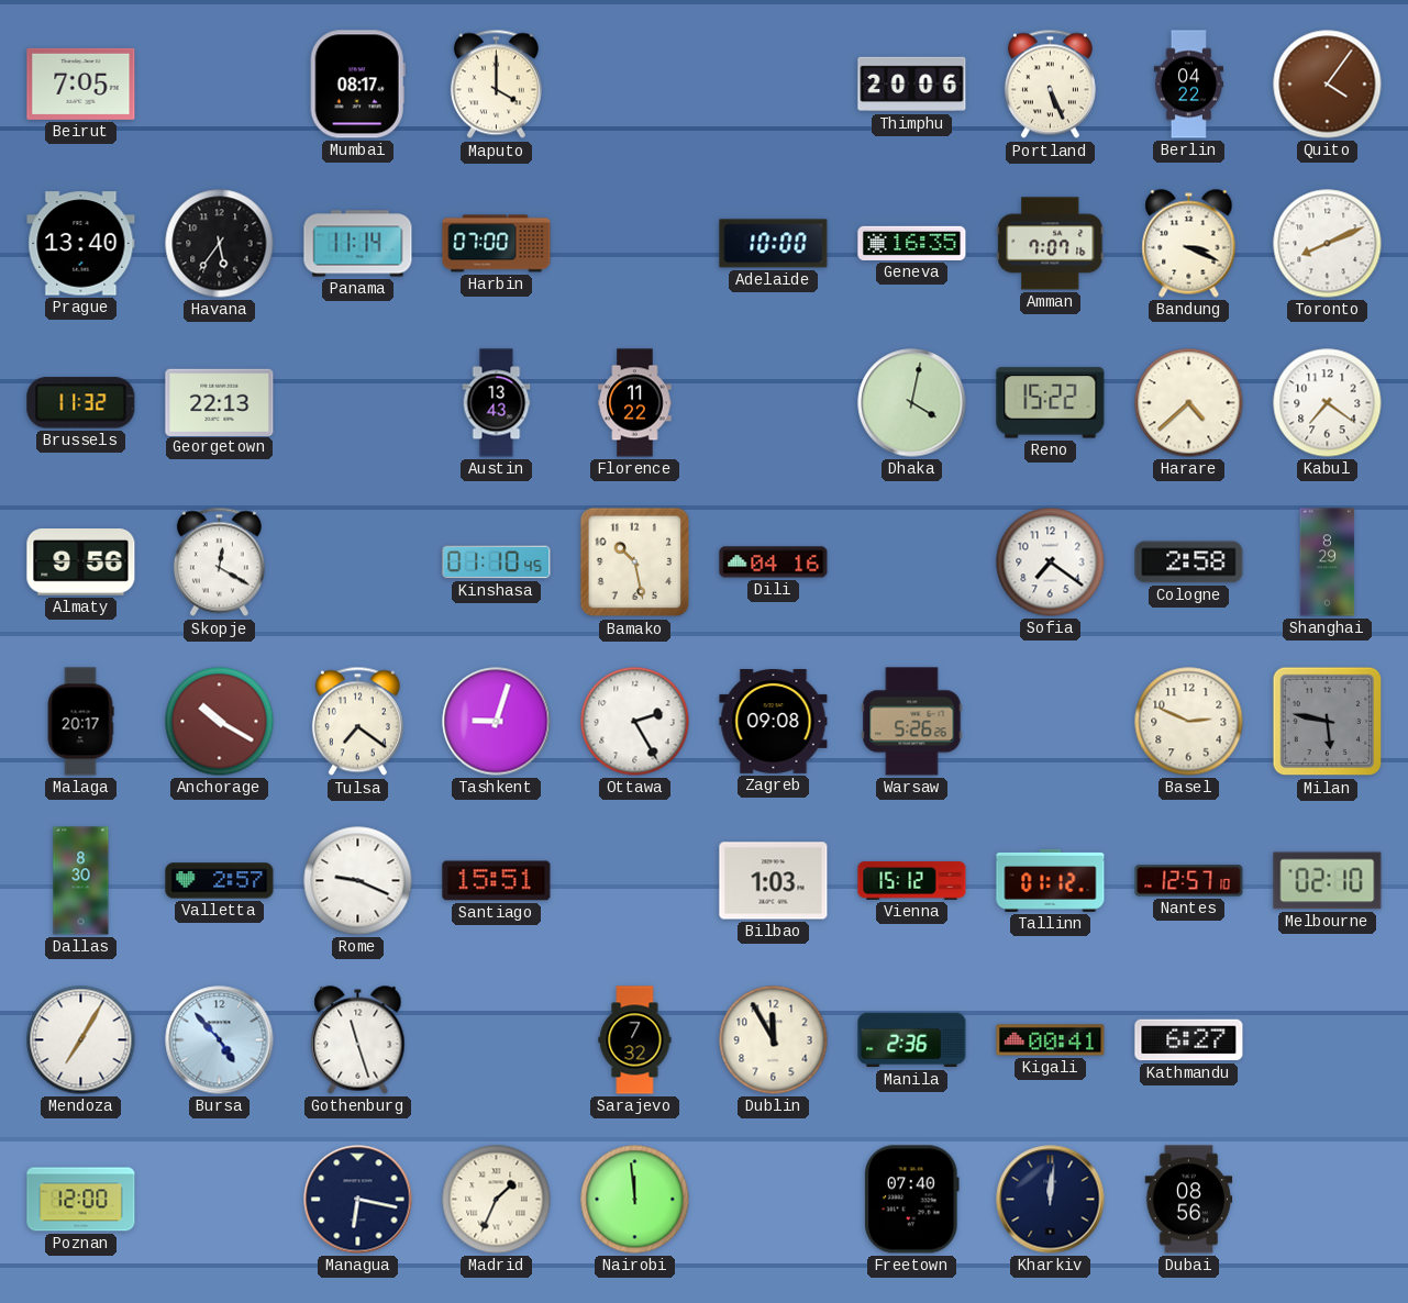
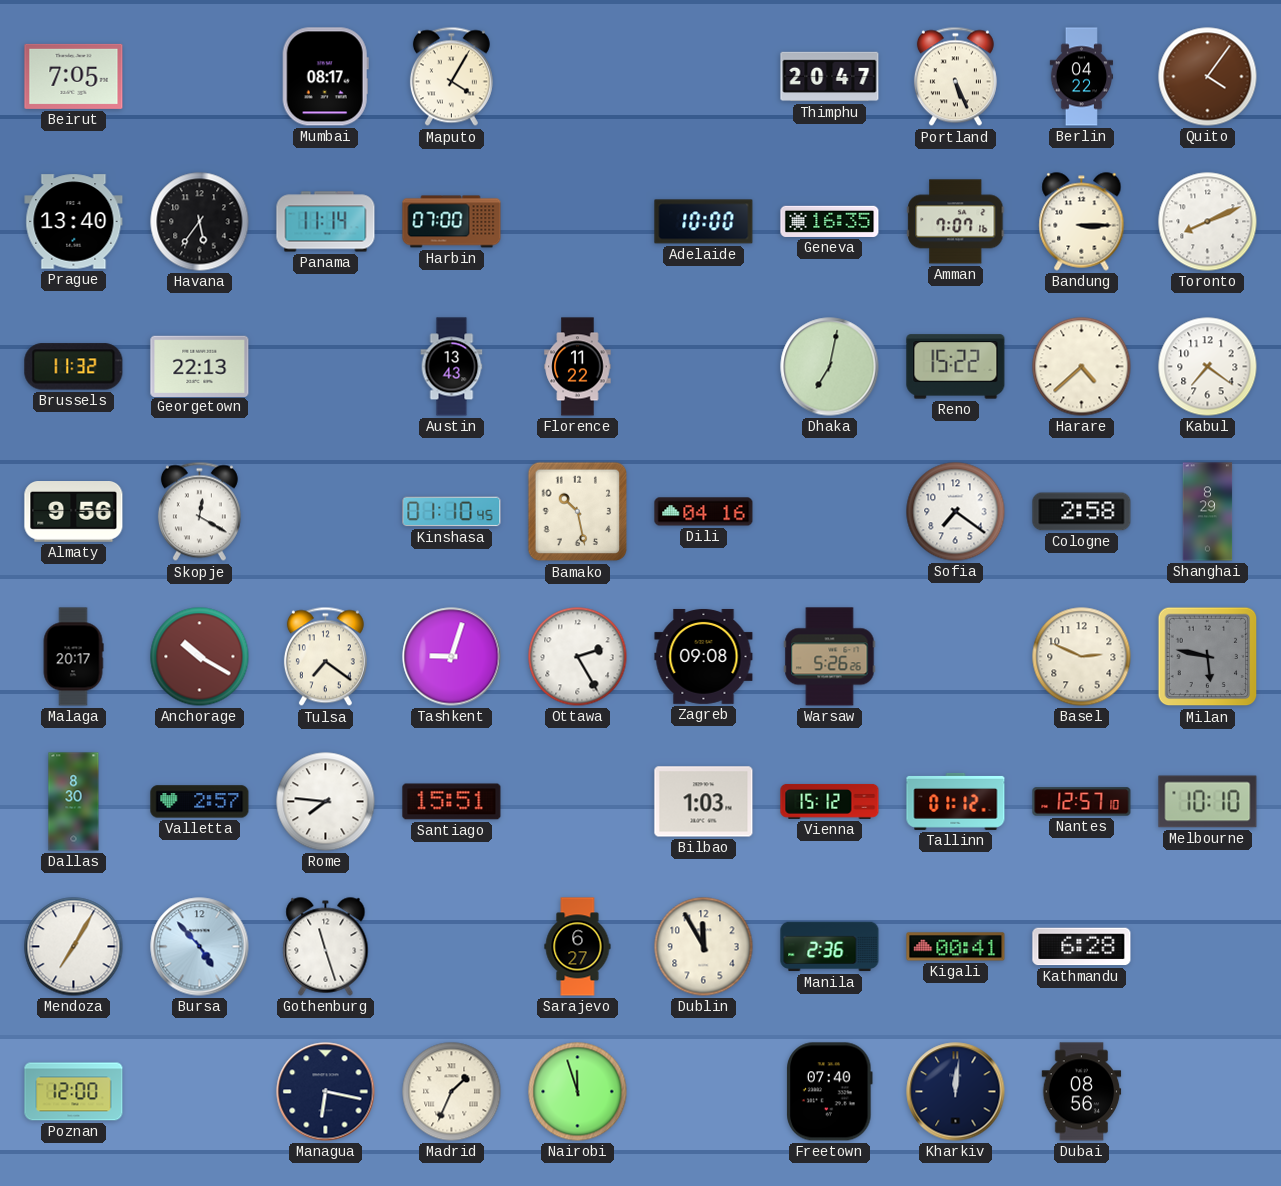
Maputo: 4:00 -> 4:05
Thimphu: 20:06 -> 20:47
Bandung: 3:19 -> 3:15
Dhaka: 4:02 -> 7:02
Rome: 9:19 -> 7:46
Melbourne: 02:10 -> 10:10
Sarajevo: 7:32 -> 6:27
Kathmandu: 6:27 -> 6:28
Nairobi: 11:59 -> 11:57
